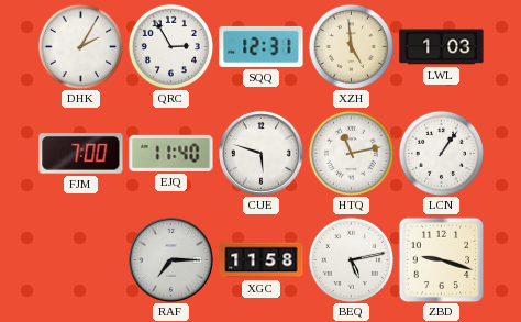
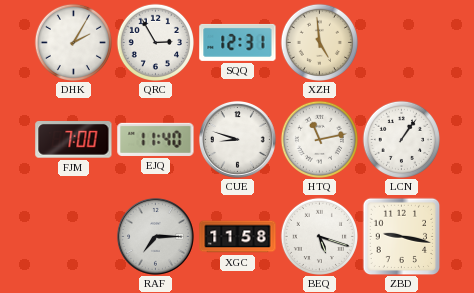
LWL: 1:03 -> none
CUE: 5:48 -> 8:48
BEQ: 5:13 -> 5:18
ZBD: 9:18 -> 9:17
